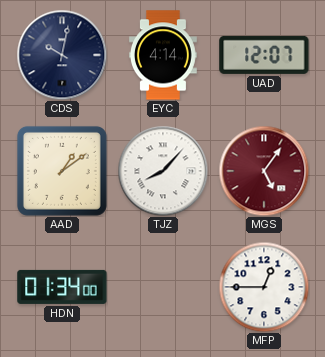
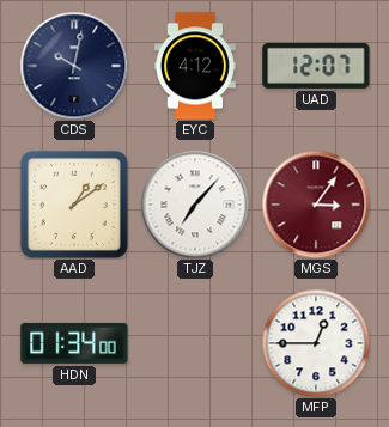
EYC: 4:14 -> 4:12
TJZ: 8:07 -> 7:07
MGS: 5:06 -> 3:06
